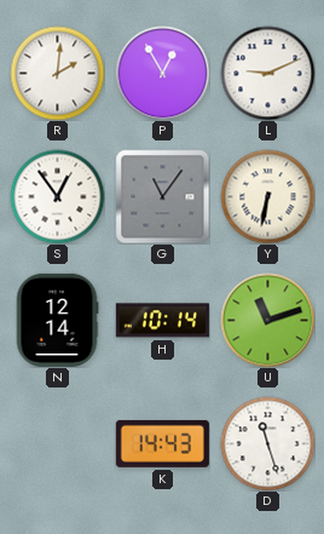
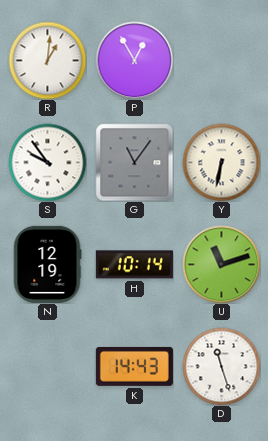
R: 2:01 -> 1:01
L: 9:11 -> none
S: 12:54 -> 9:54
N: 12:14 -> 12:19
